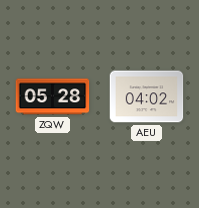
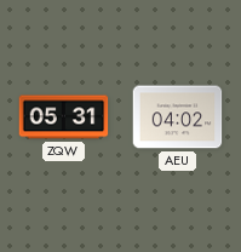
ZQW: 05:28 -> 05:31
